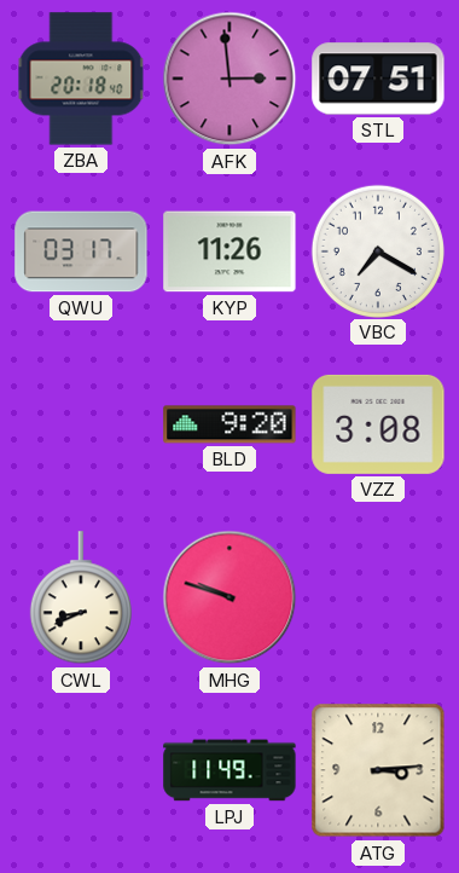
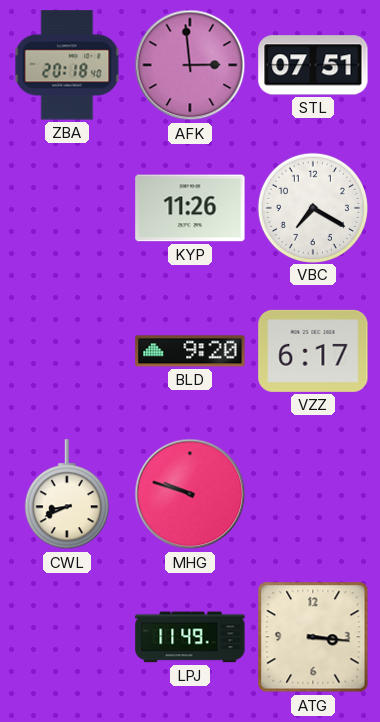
QWU: 03:17 -> none
VZZ: 3:08 -> 6:17
ATG: 3:14 -> 3:16
